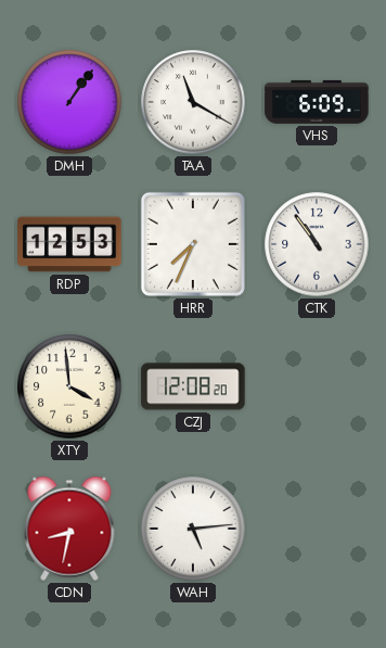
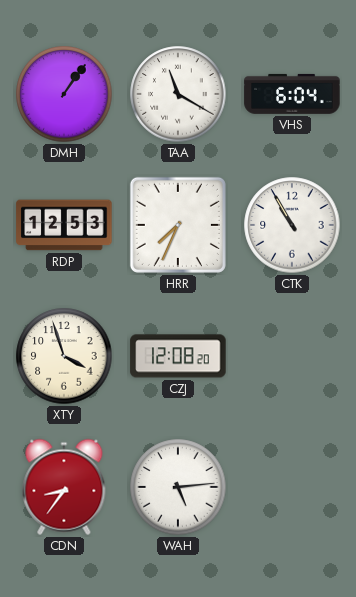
VHS: 6:09 -> 6:04
CTK: 10:54 -> 10:55
XTY: 3:59 -> 3:57
CDN: 8:32 -> 8:36
